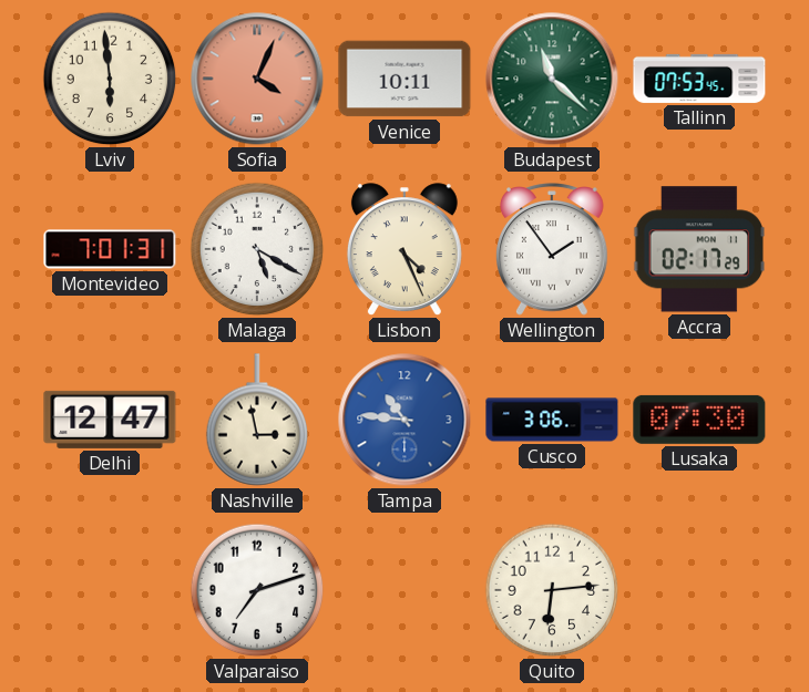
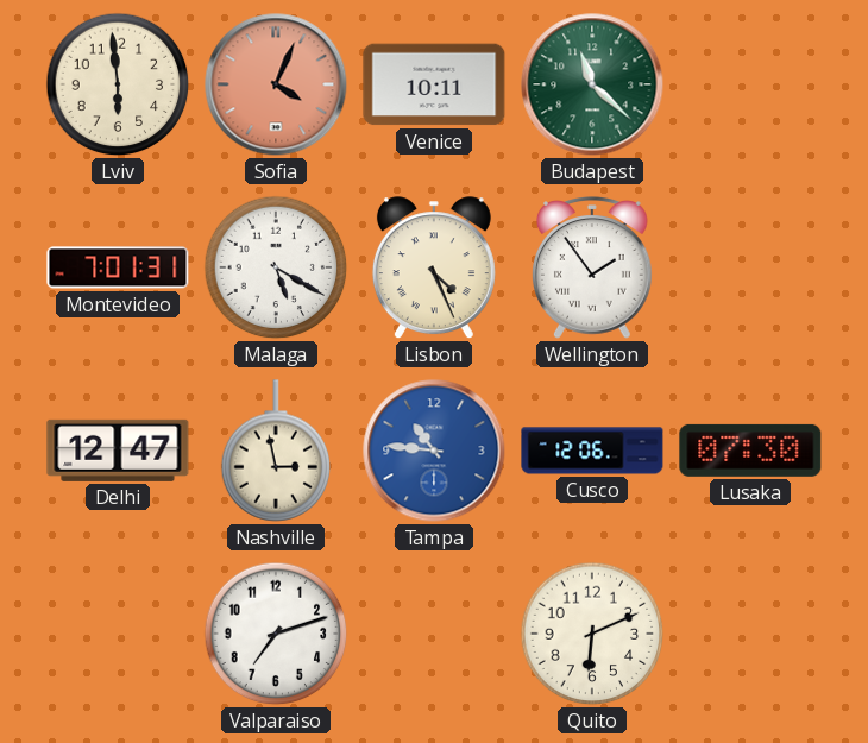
Tallinn: 07:53 -> none
Accra: 02:17 -> none
Cusco: 3:06 -> 12:06
Quito: 6:14 -> 6:11
